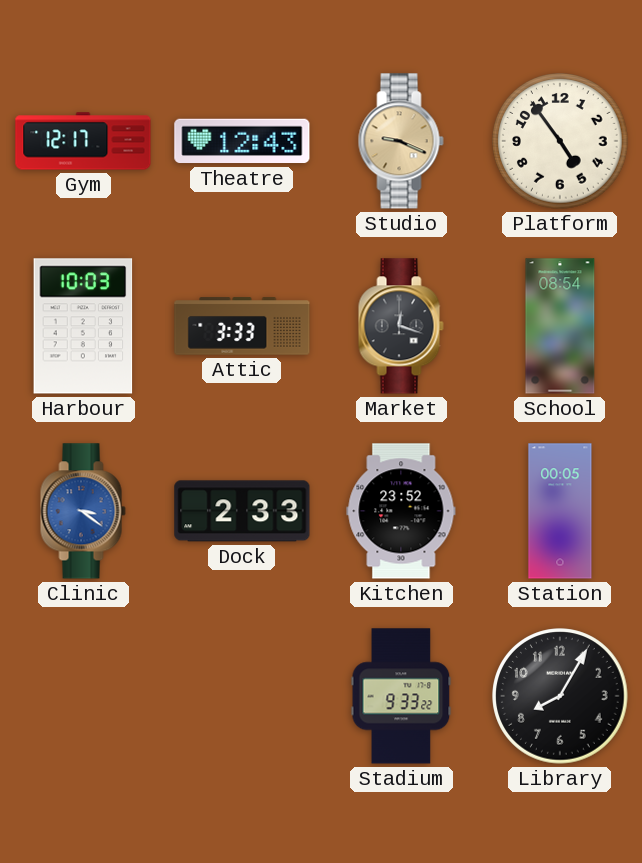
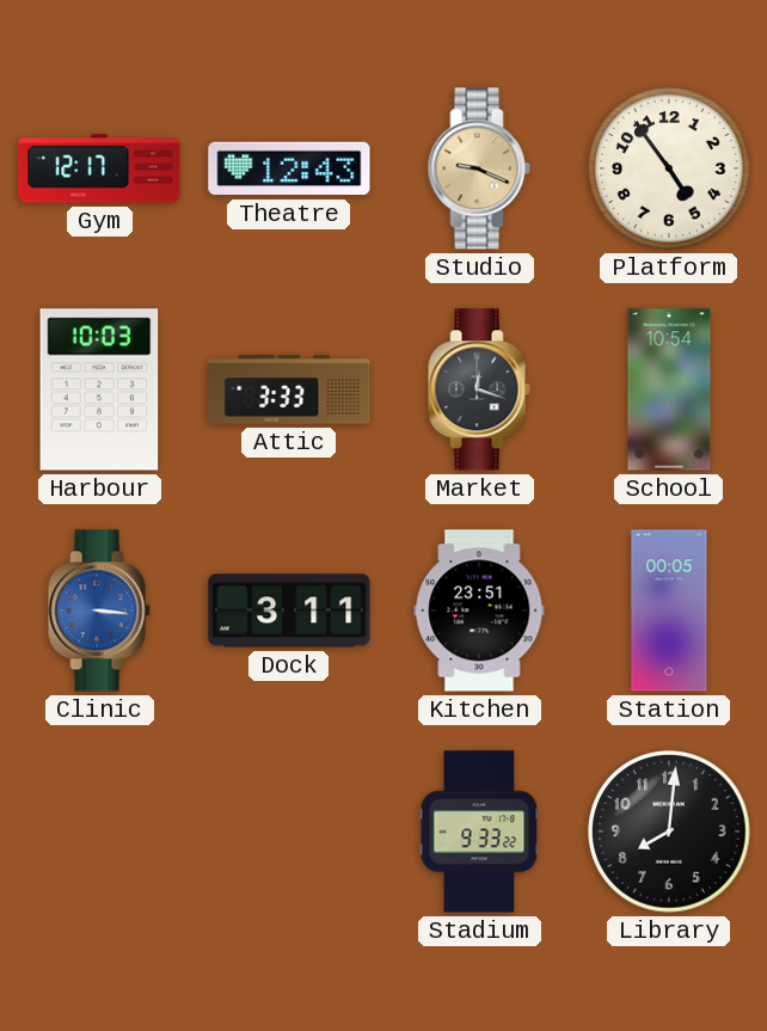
School: 08:54 -> 10:54
Clinic: 3:21 -> 3:16
Dock: 2:33 -> 3:11
Kitchen: 23:52 -> 23:51
Library: 8:05 -> 8:01
